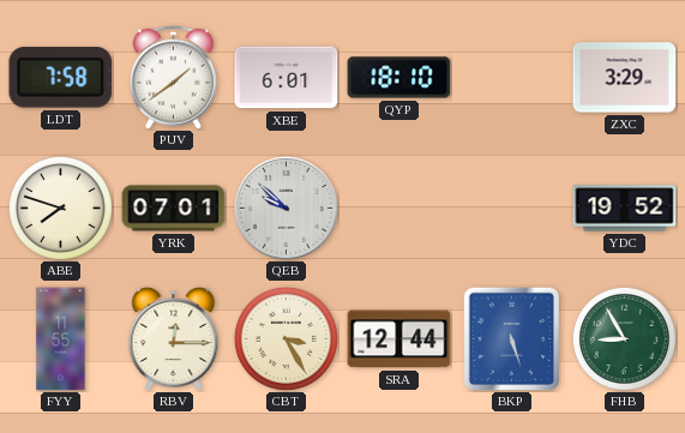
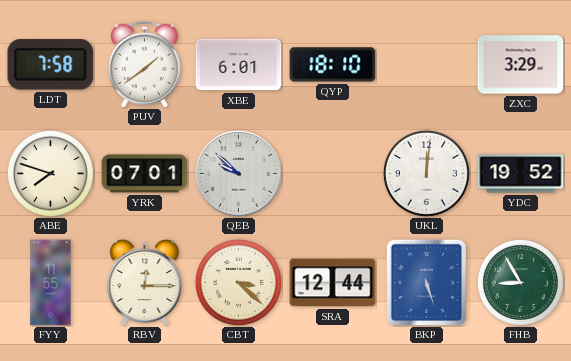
UKL: none -> 12:01
CBT: 3:25 -> 3:22
